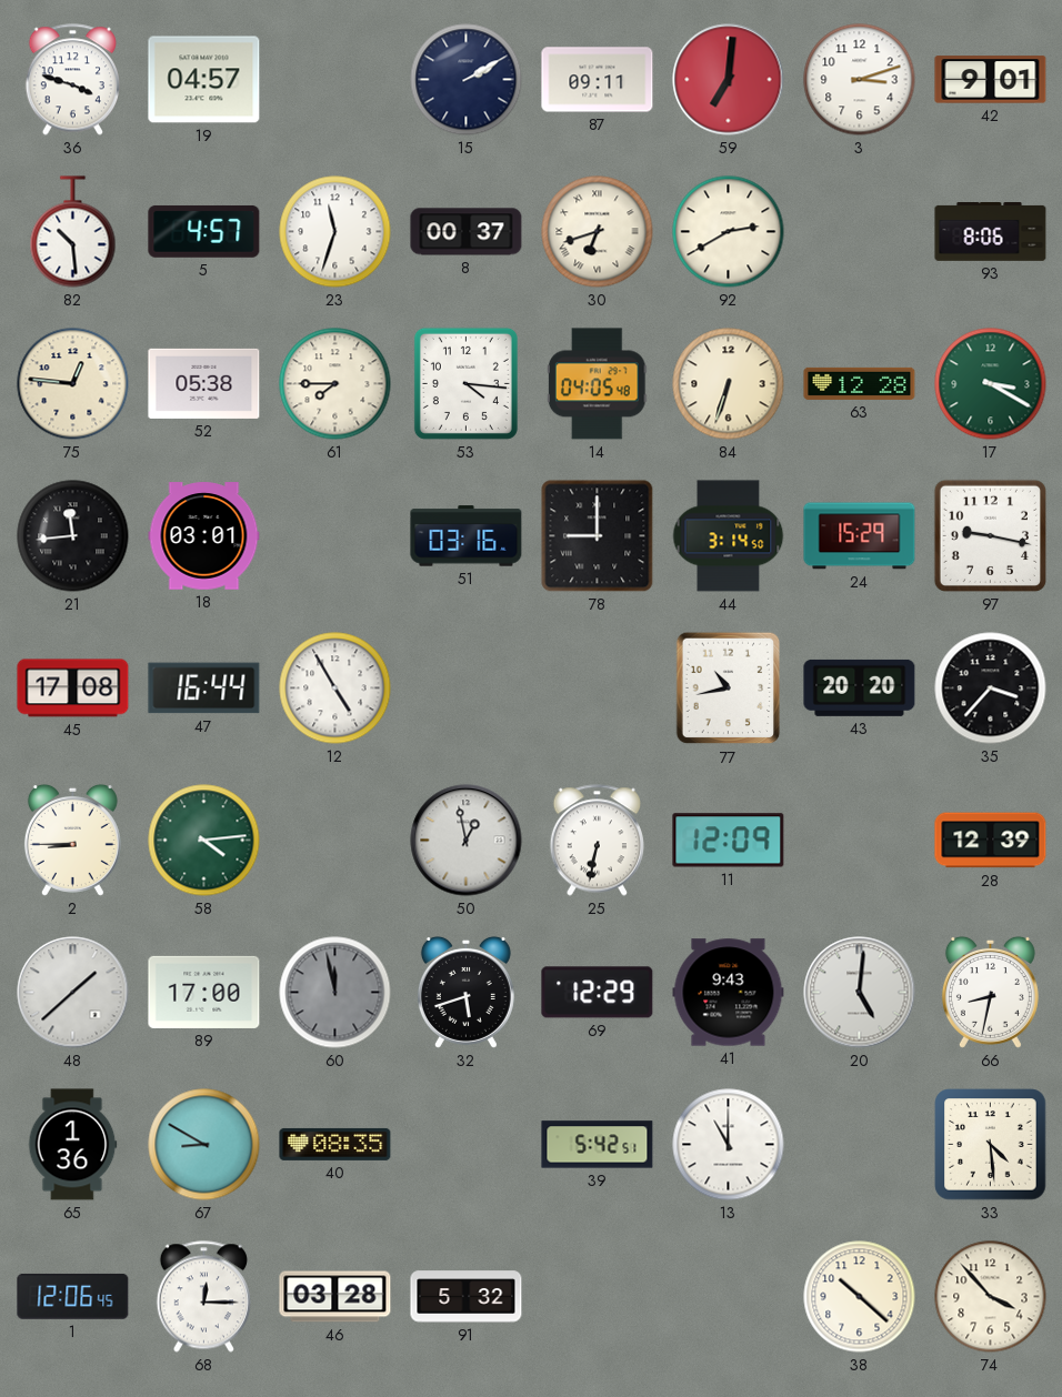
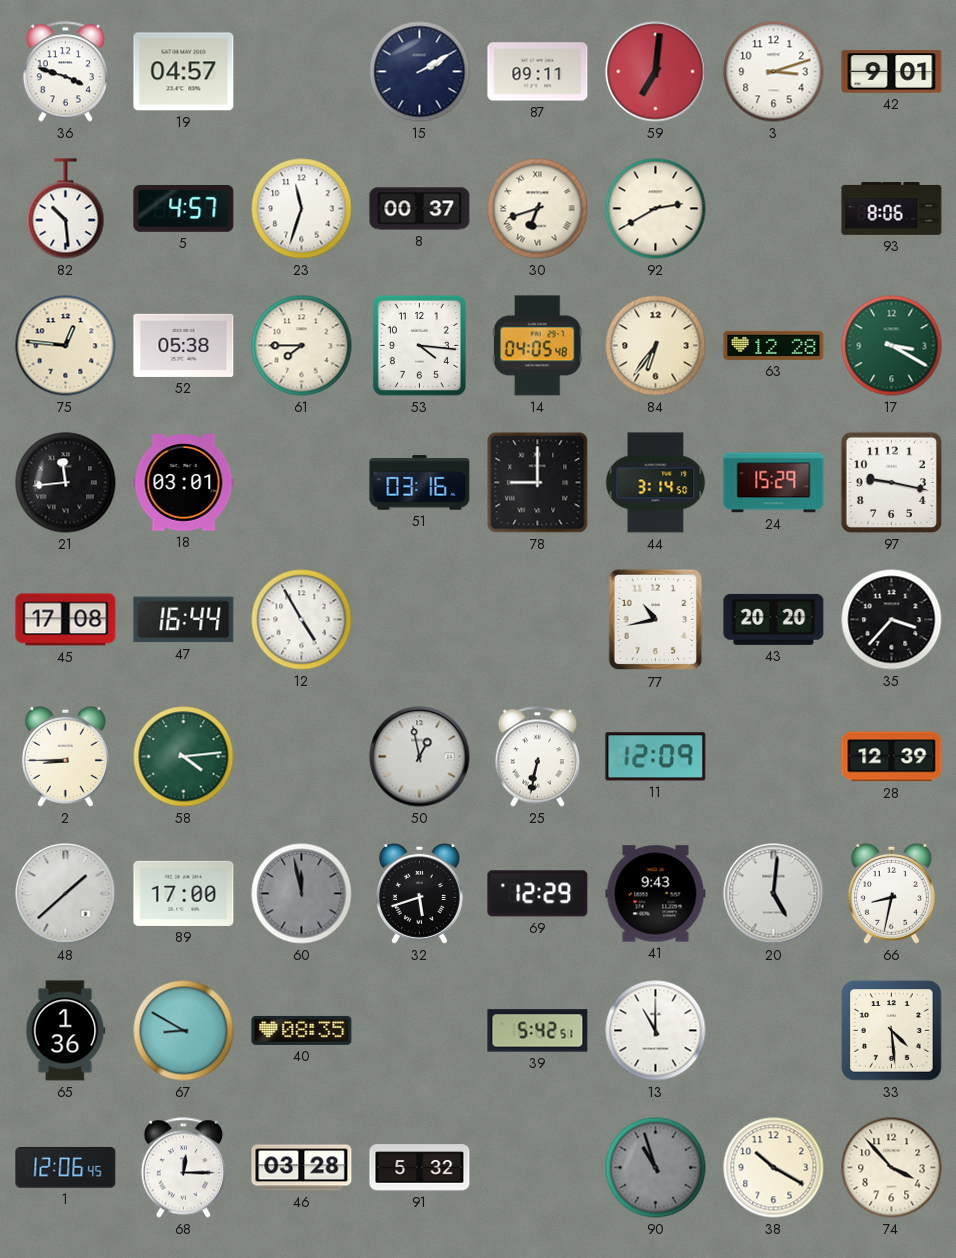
84: 6:33 -> 6:36
90: none -> 10:57
38: 10:22 -> 10:20
